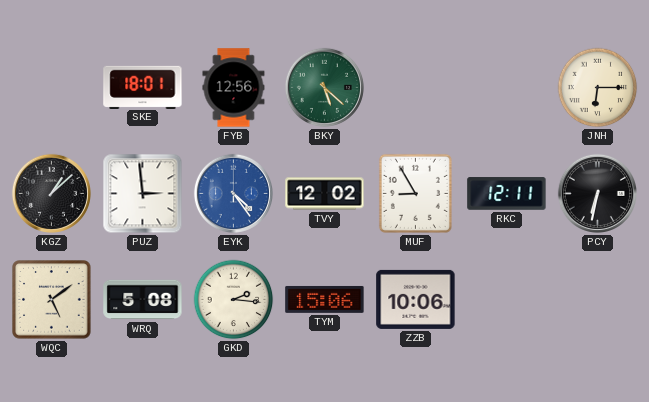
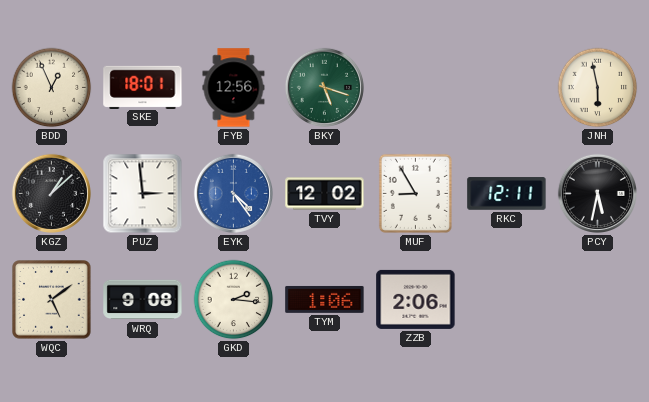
BDD: none -> 12:56
BKY: 5:22 -> 5:18
JNH: 6:15 -> 5:58
PCY: 6:32 -> 5:32
WRQ: 5:08 -> 9:08
TYM: 15:06 -> 1:06
ZZB: 10:06 -> 2:06
